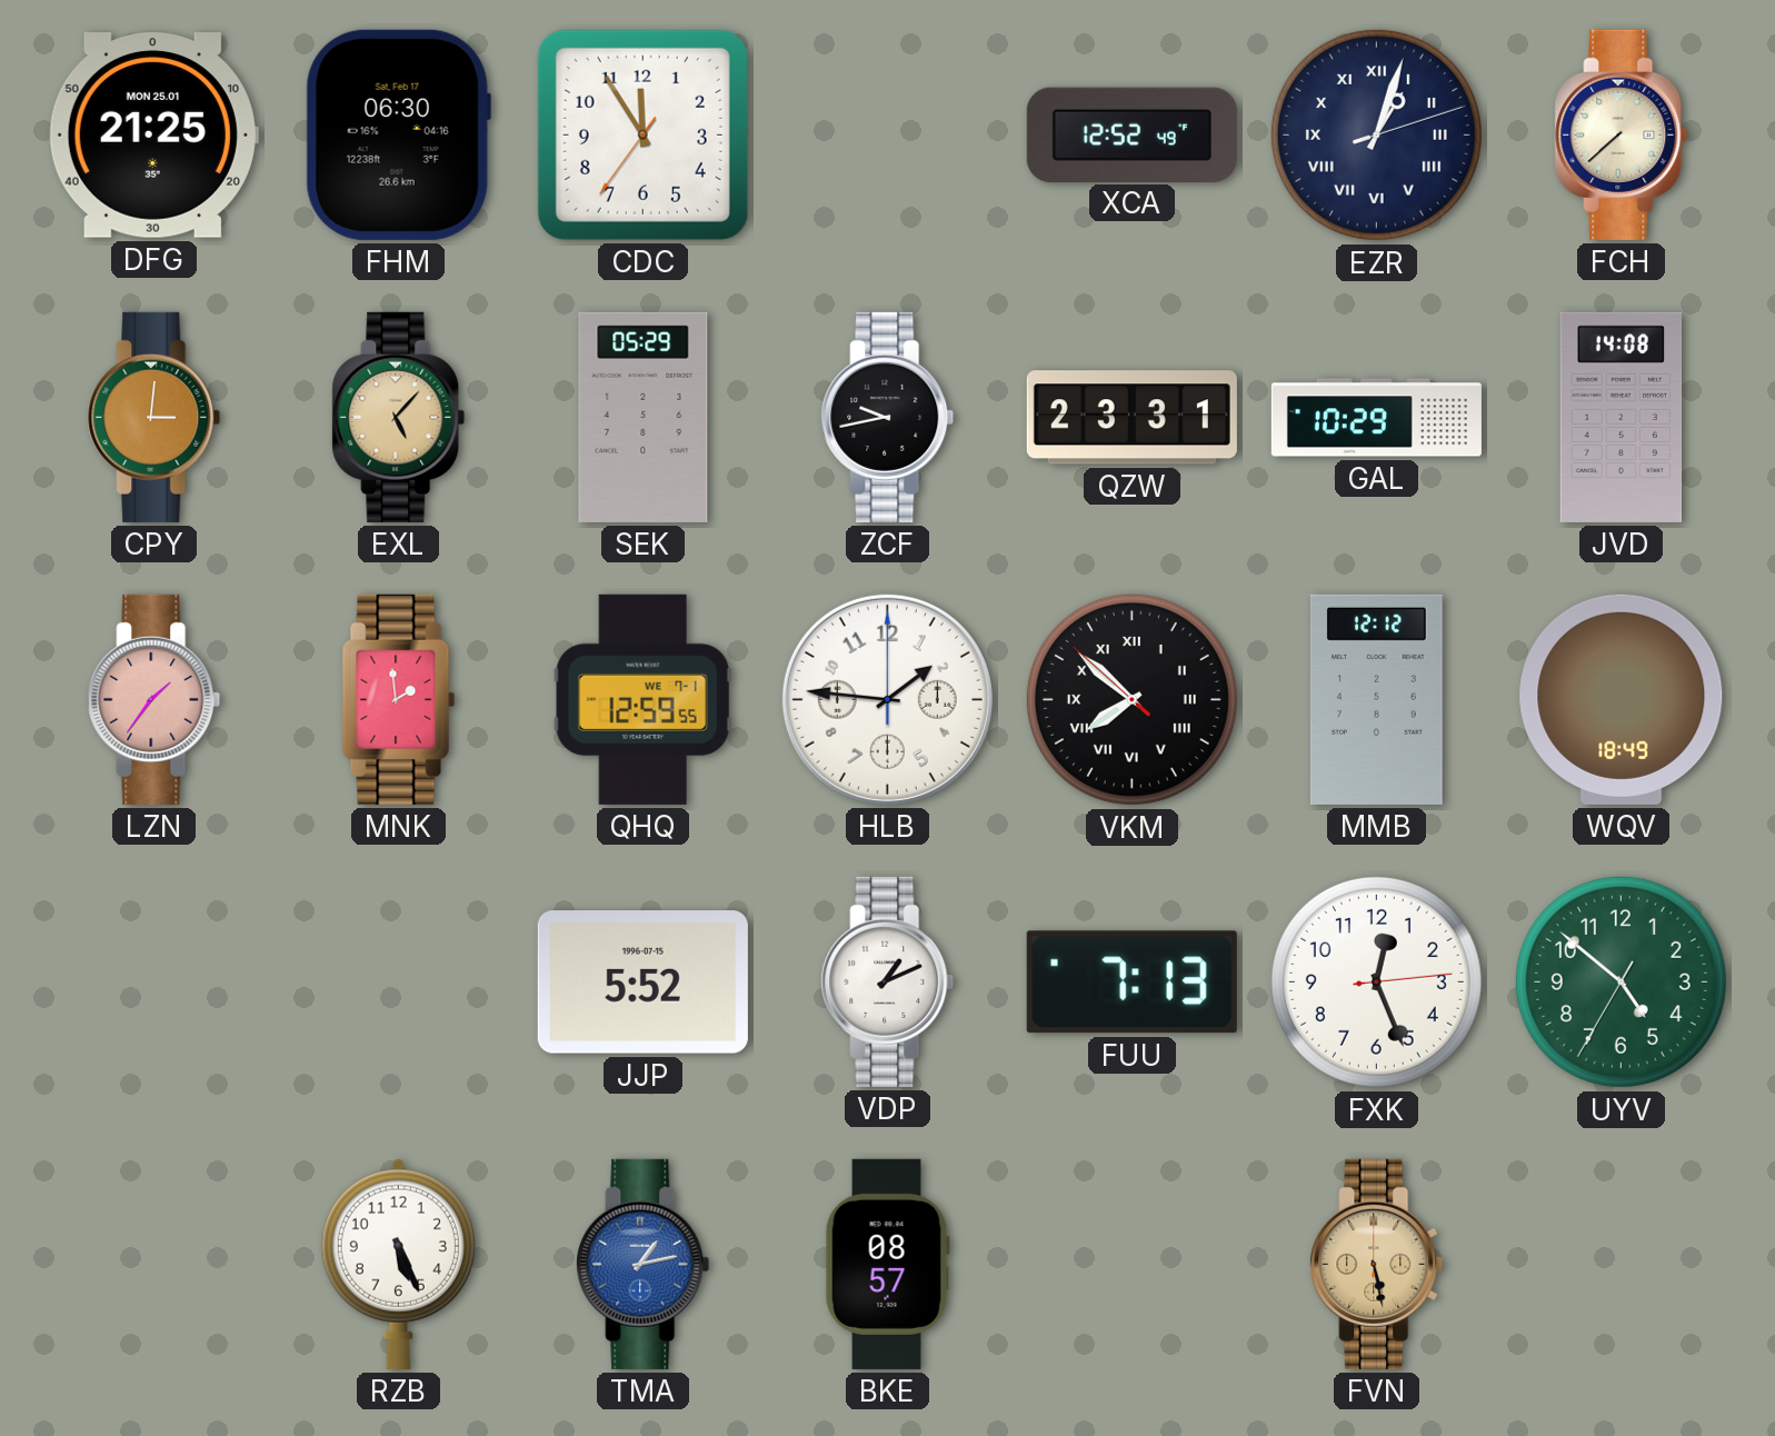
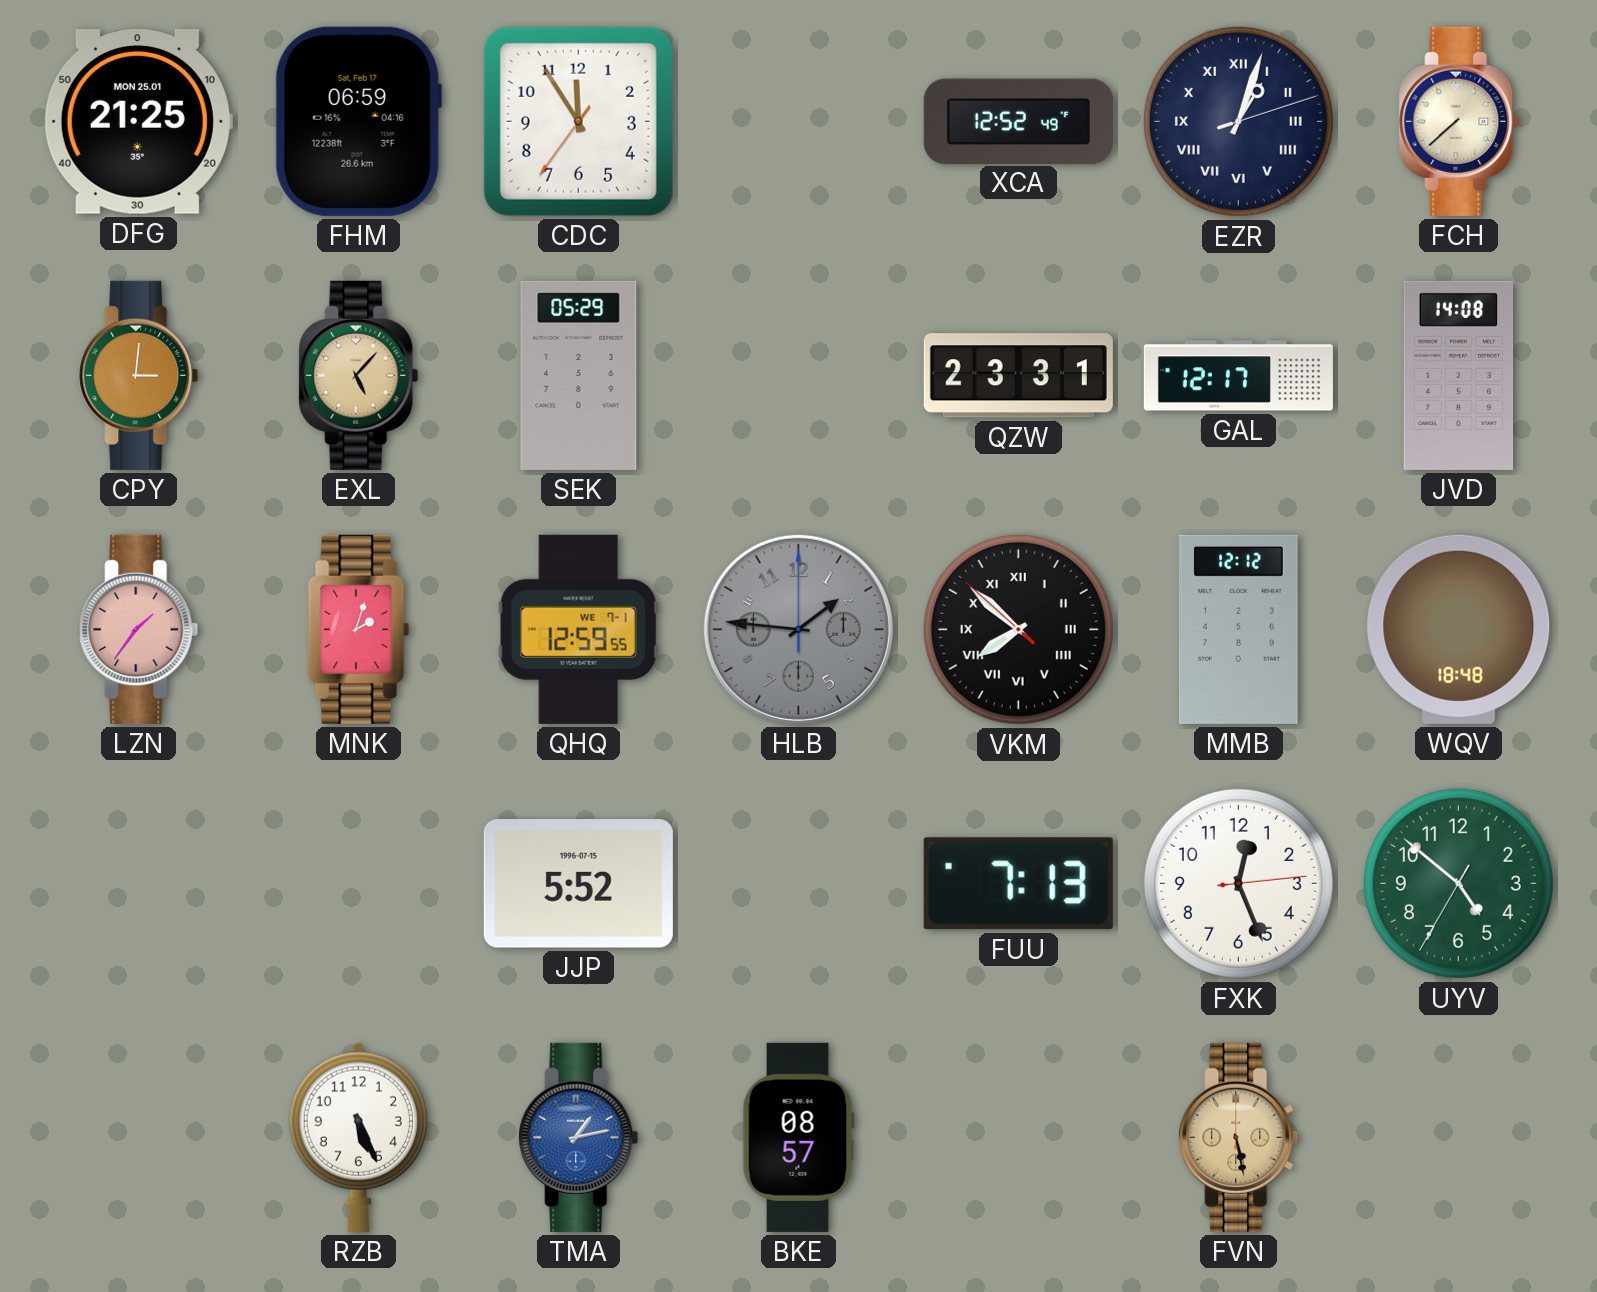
FHM: 06:30 -> 06:59
ZCF: 9:43 -> none
GAL: 10:29 -> 12:17
MNK: 1:59 -> 2:03
HLB dial: white -> grey
WQV: 18:49 -> 18:48
VDP: 1:11 -> none
